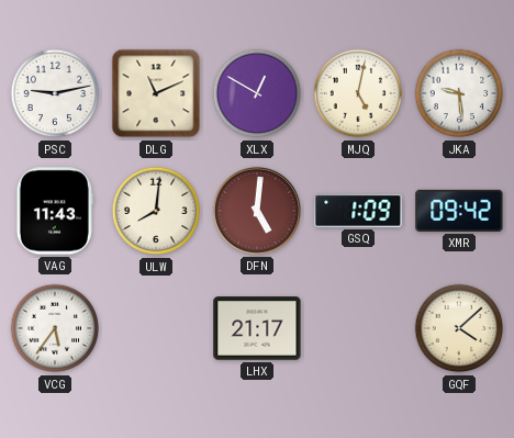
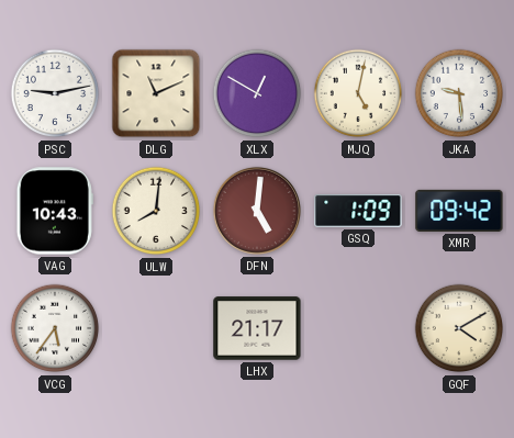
VAG: 11:43 -> 10:43
GQF: 4:08 -> 4:10
